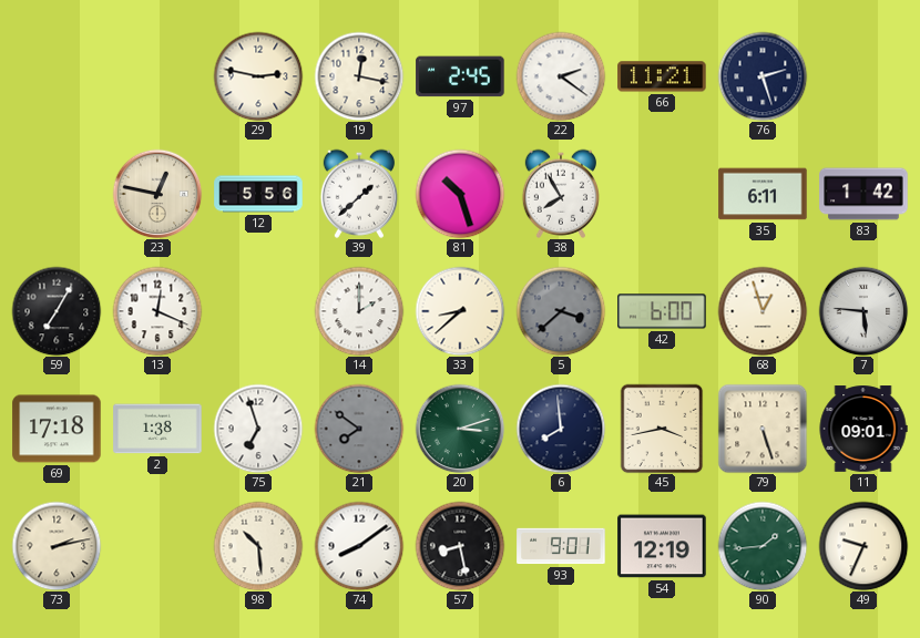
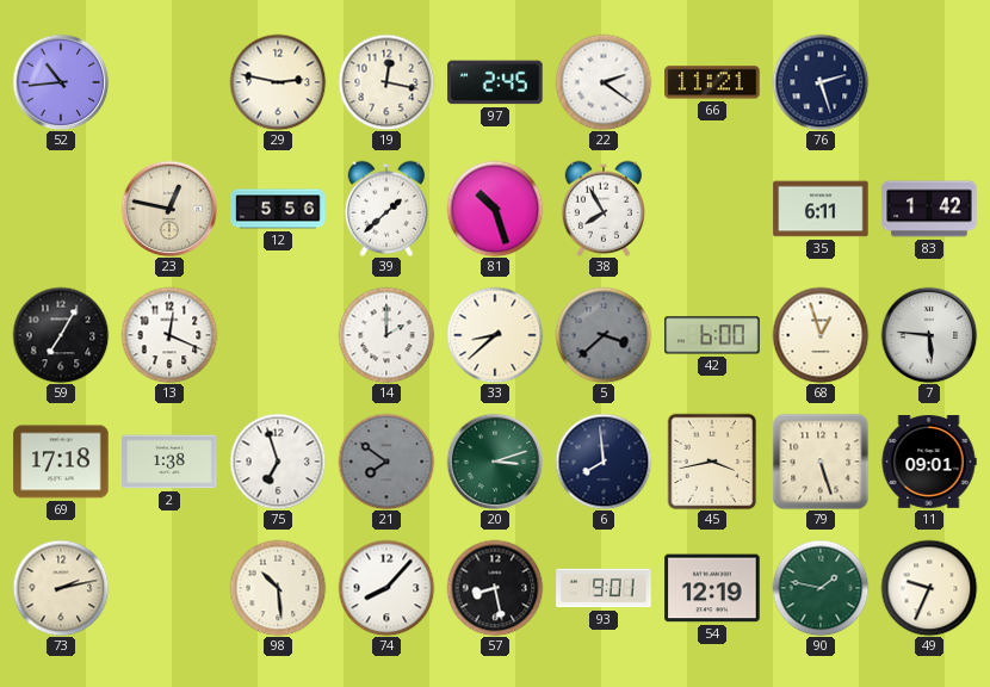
52: none -> 10:44
74: 8:09 -> 8:07
90: 1:44 -> 1:47
